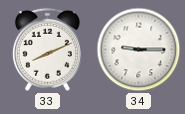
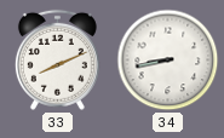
34: 9:15 -> 8:43
